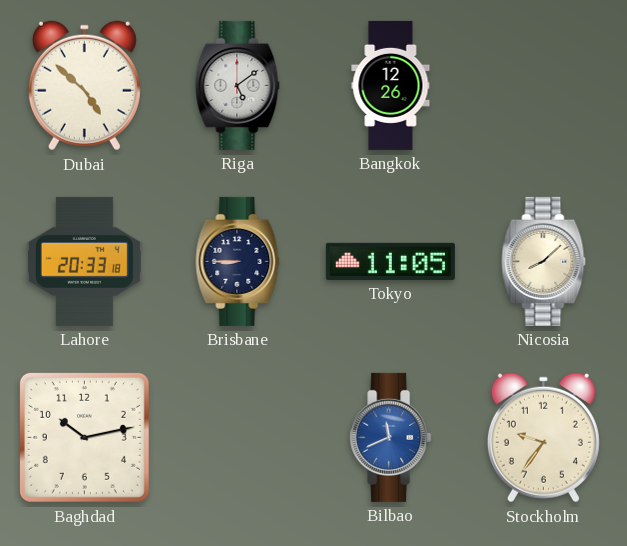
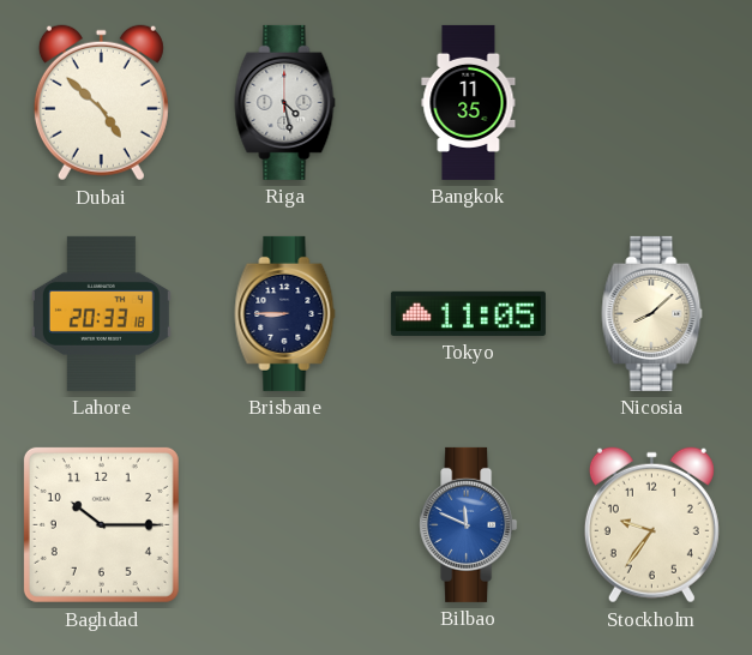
Riga: 5:09 -> 4:28
Bangkok: 12:26 -> 11:35
Baghdad: 10:13 -> 10:15
Bilbao: 11:41 -> 11:49
